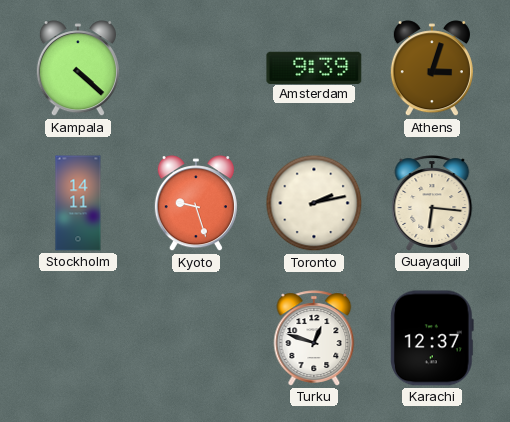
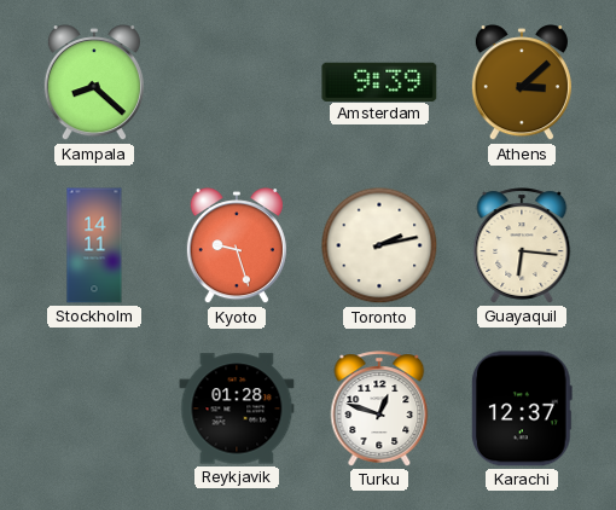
Kampala: 4:22 -> 8:22
Athens: 3:03 -> 3:08
Reykjavik: none -> 01:28
